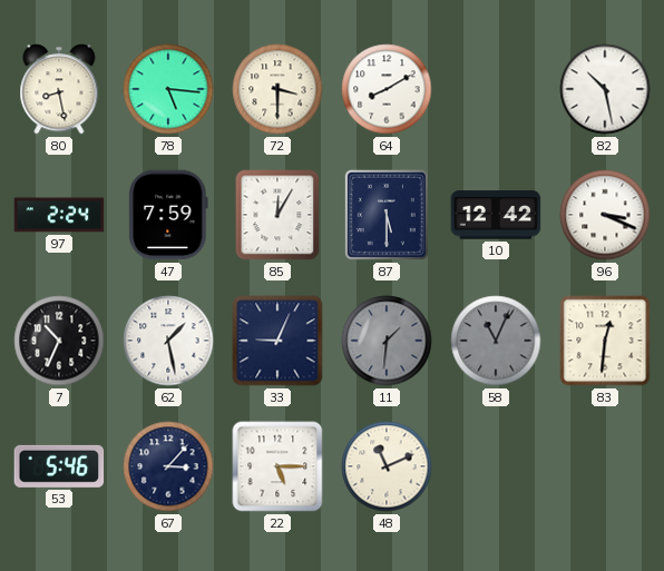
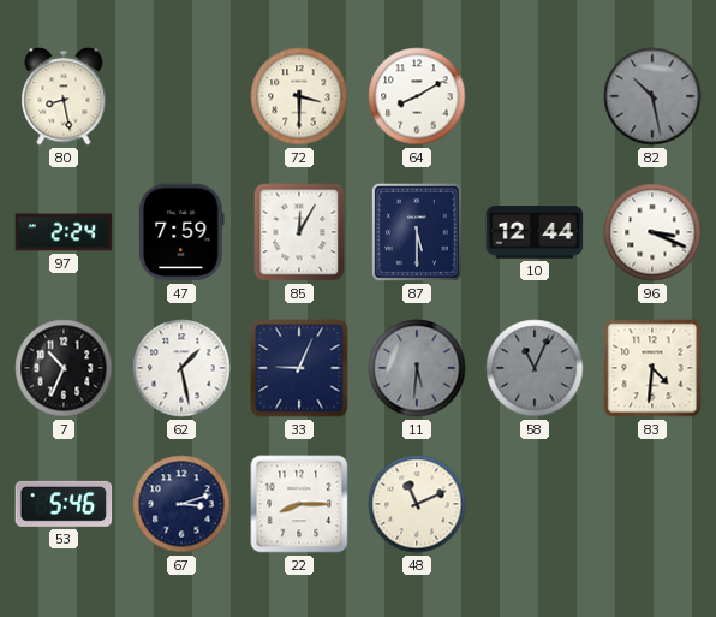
78: 5:16 -> none
82 dial: white -> grey
10: 12:42 -> 12:44
11: 1:31 -> 5:31
83: 12:31 -> 4:31
67: 3:07 -> 3:12
22: 5:15 -> 8:15
